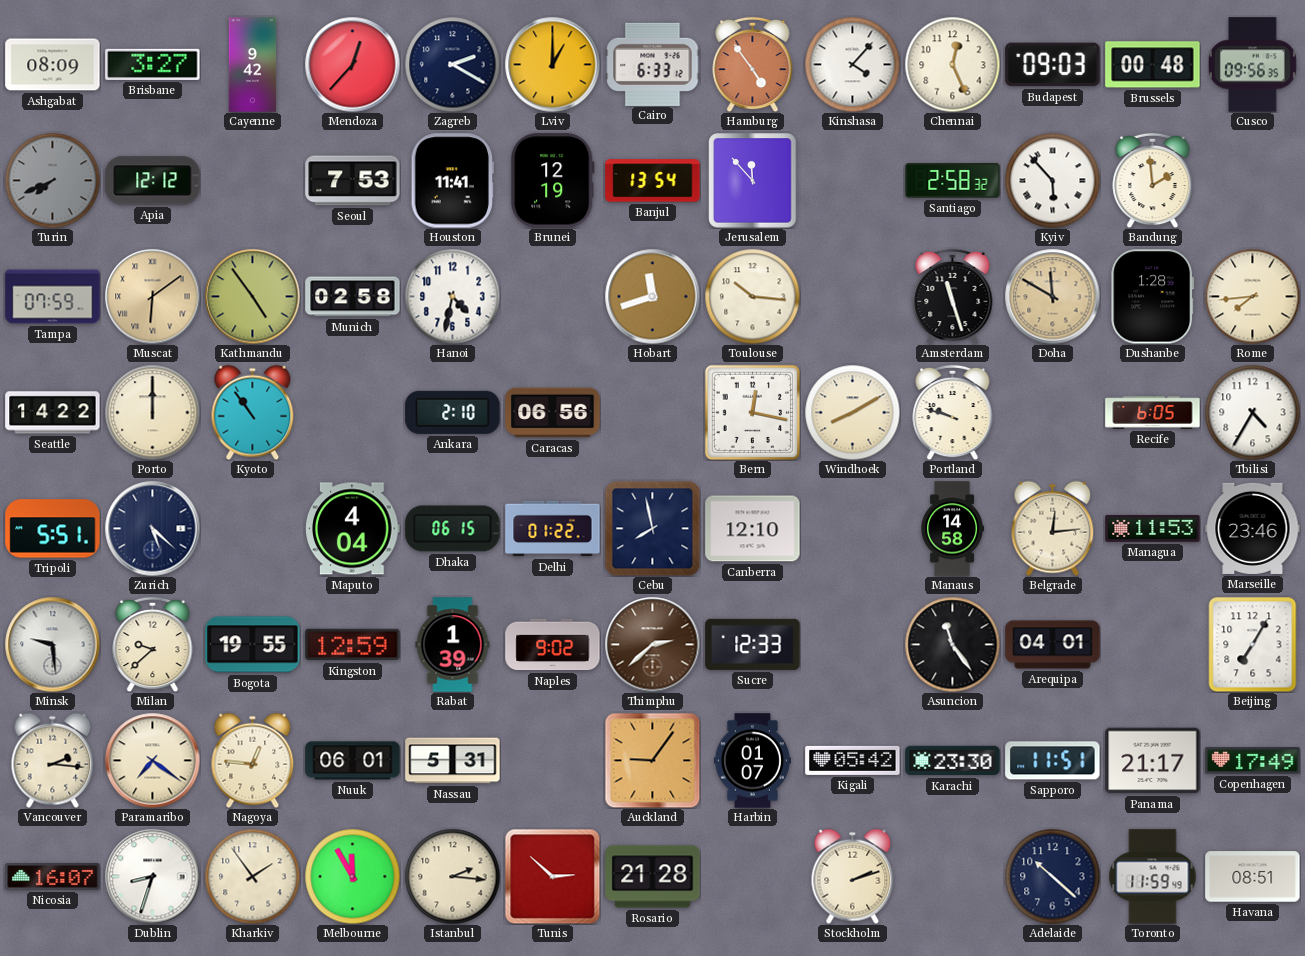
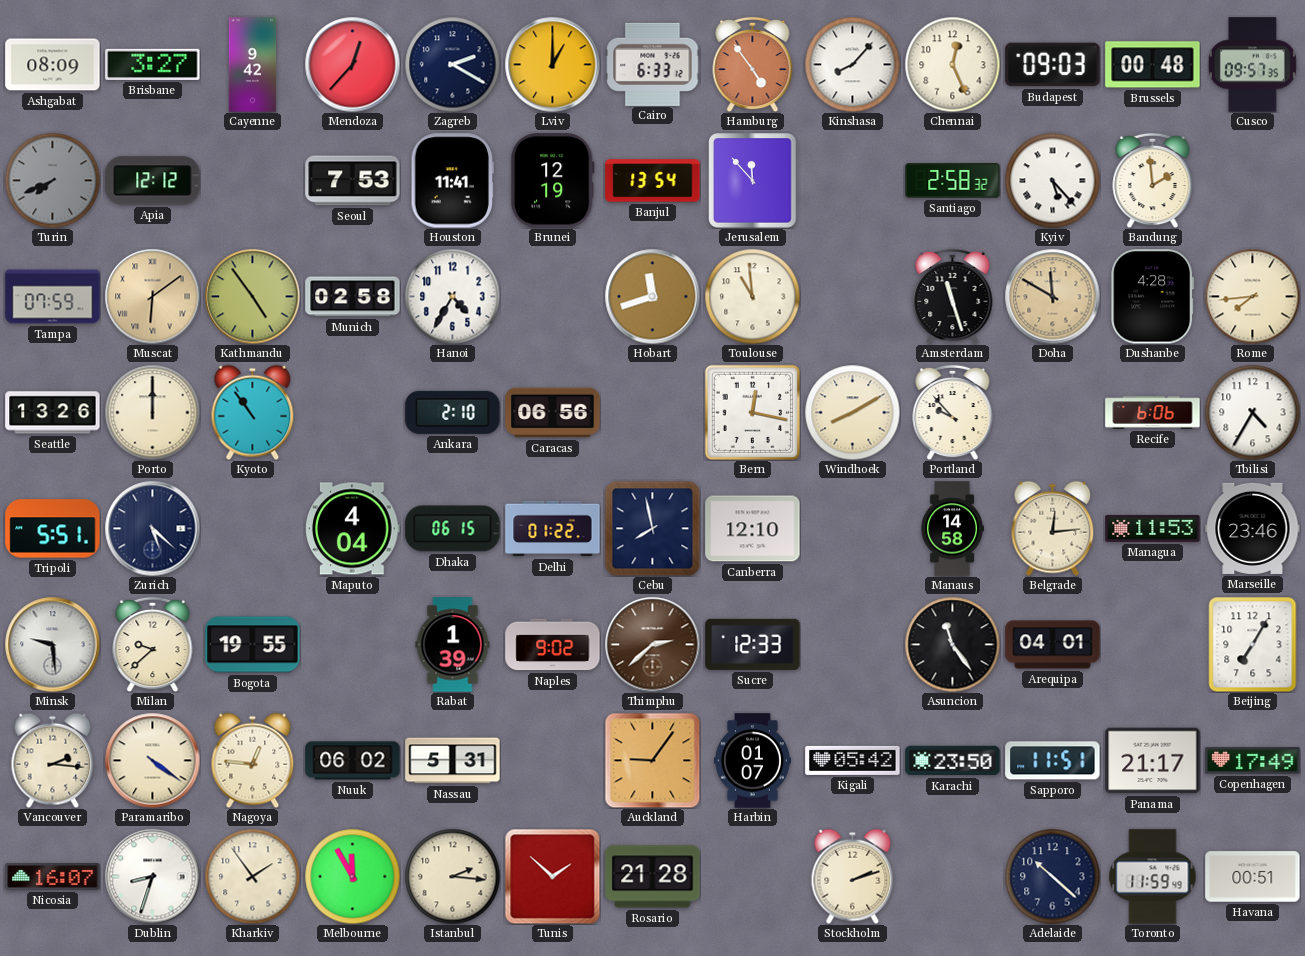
Kinshasa: 4:07 -> 8:07
Cusco: 09:56 -> 09:57
Kyiv: 5:53 -> 5:23
Hanoi: 4:32 -> 4:35
Toulouse: 10:16 -> 10:59
Dushanbe: 1:28 -> 4:28
Seattle: 14:22 -> 13:26
Portland: 9:48 -> 9:53
Recife: 6:05 -> 6:06
Kingston: 12:59 -> none
Paramaribo: 7:21 -> 4:21
Nuuk: 06:01 -> 06:02
Karachi: 23:30 -> 23:50
Tunis: 2:52 -> 1:52
Havana: 08:51 -> 00:51
